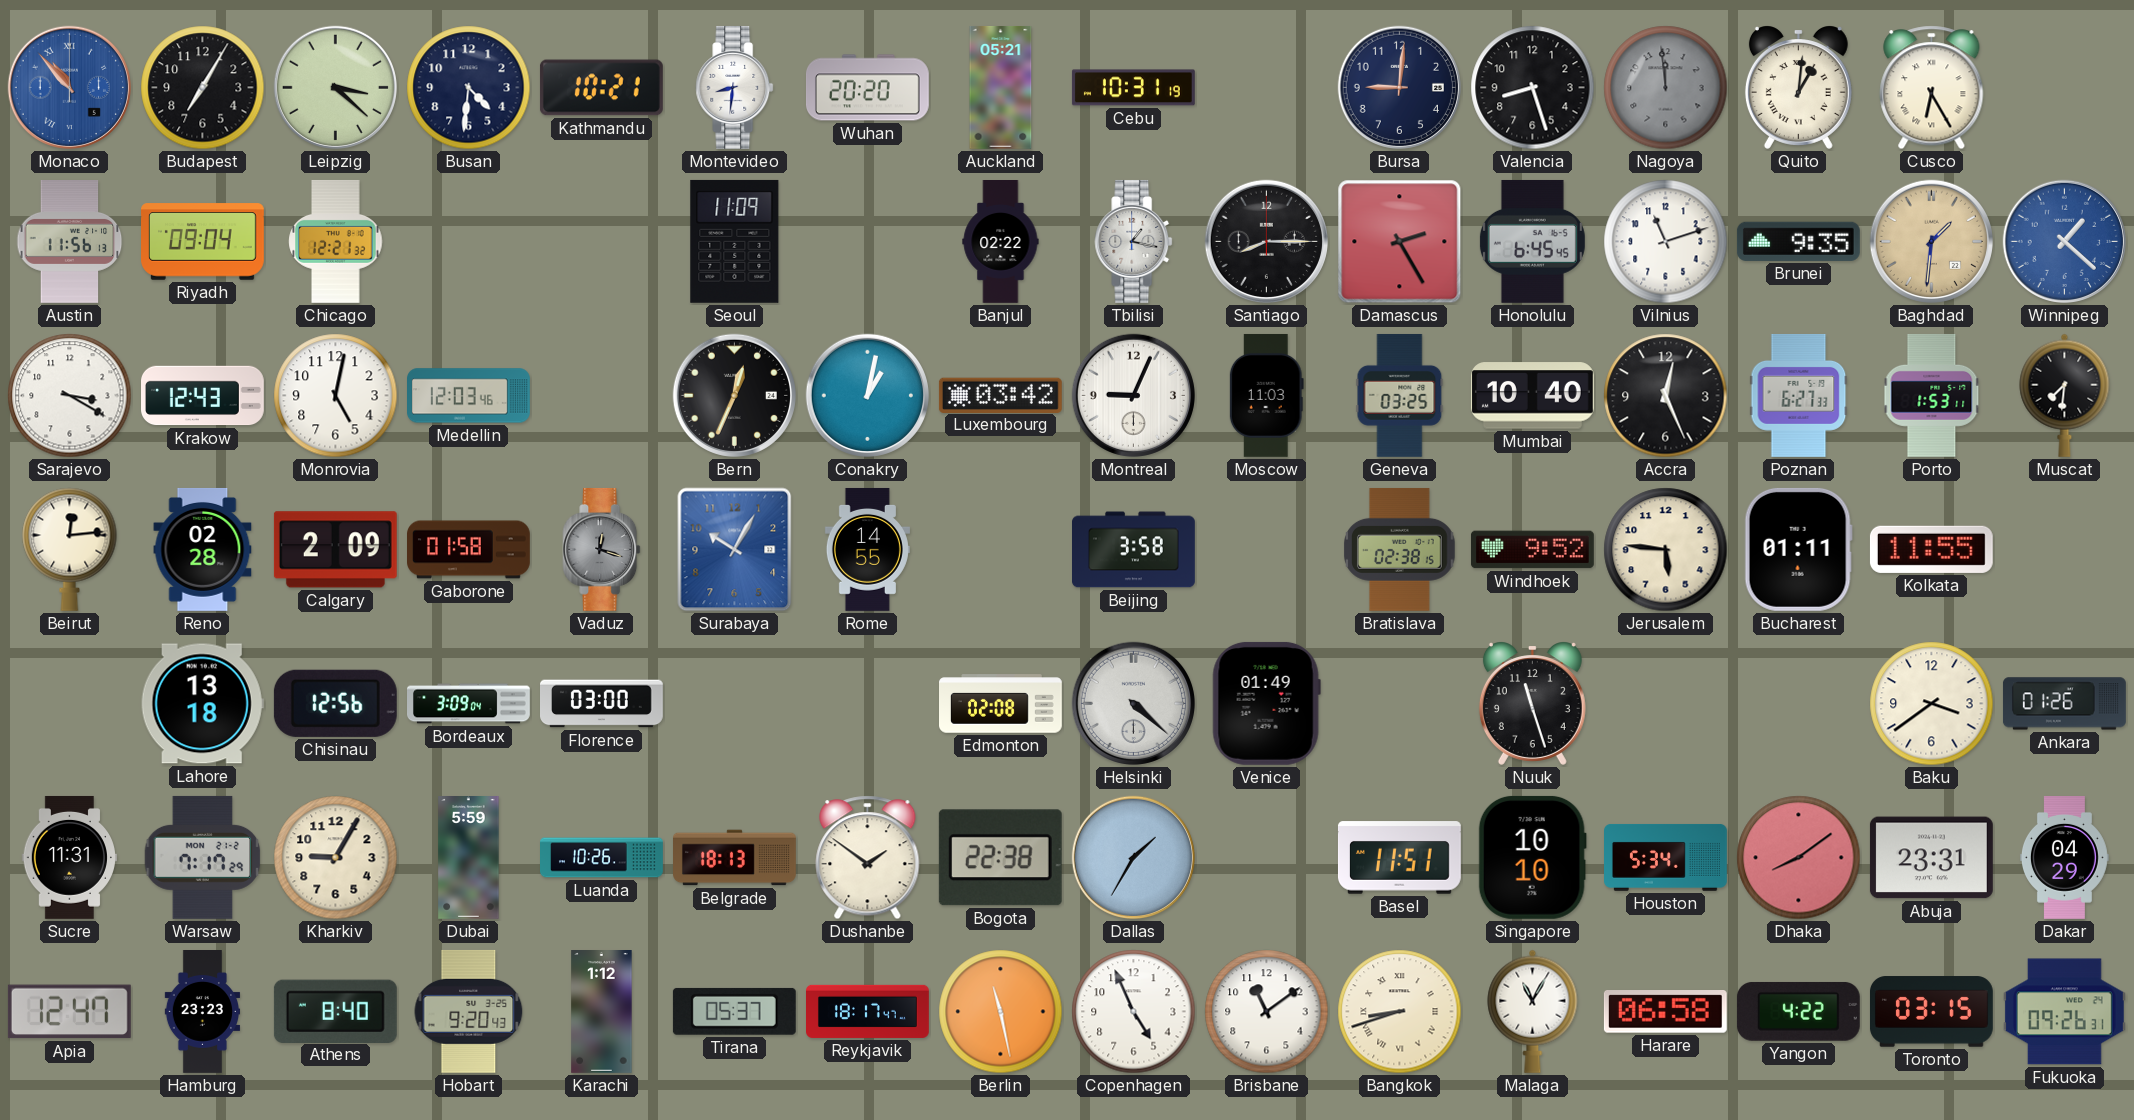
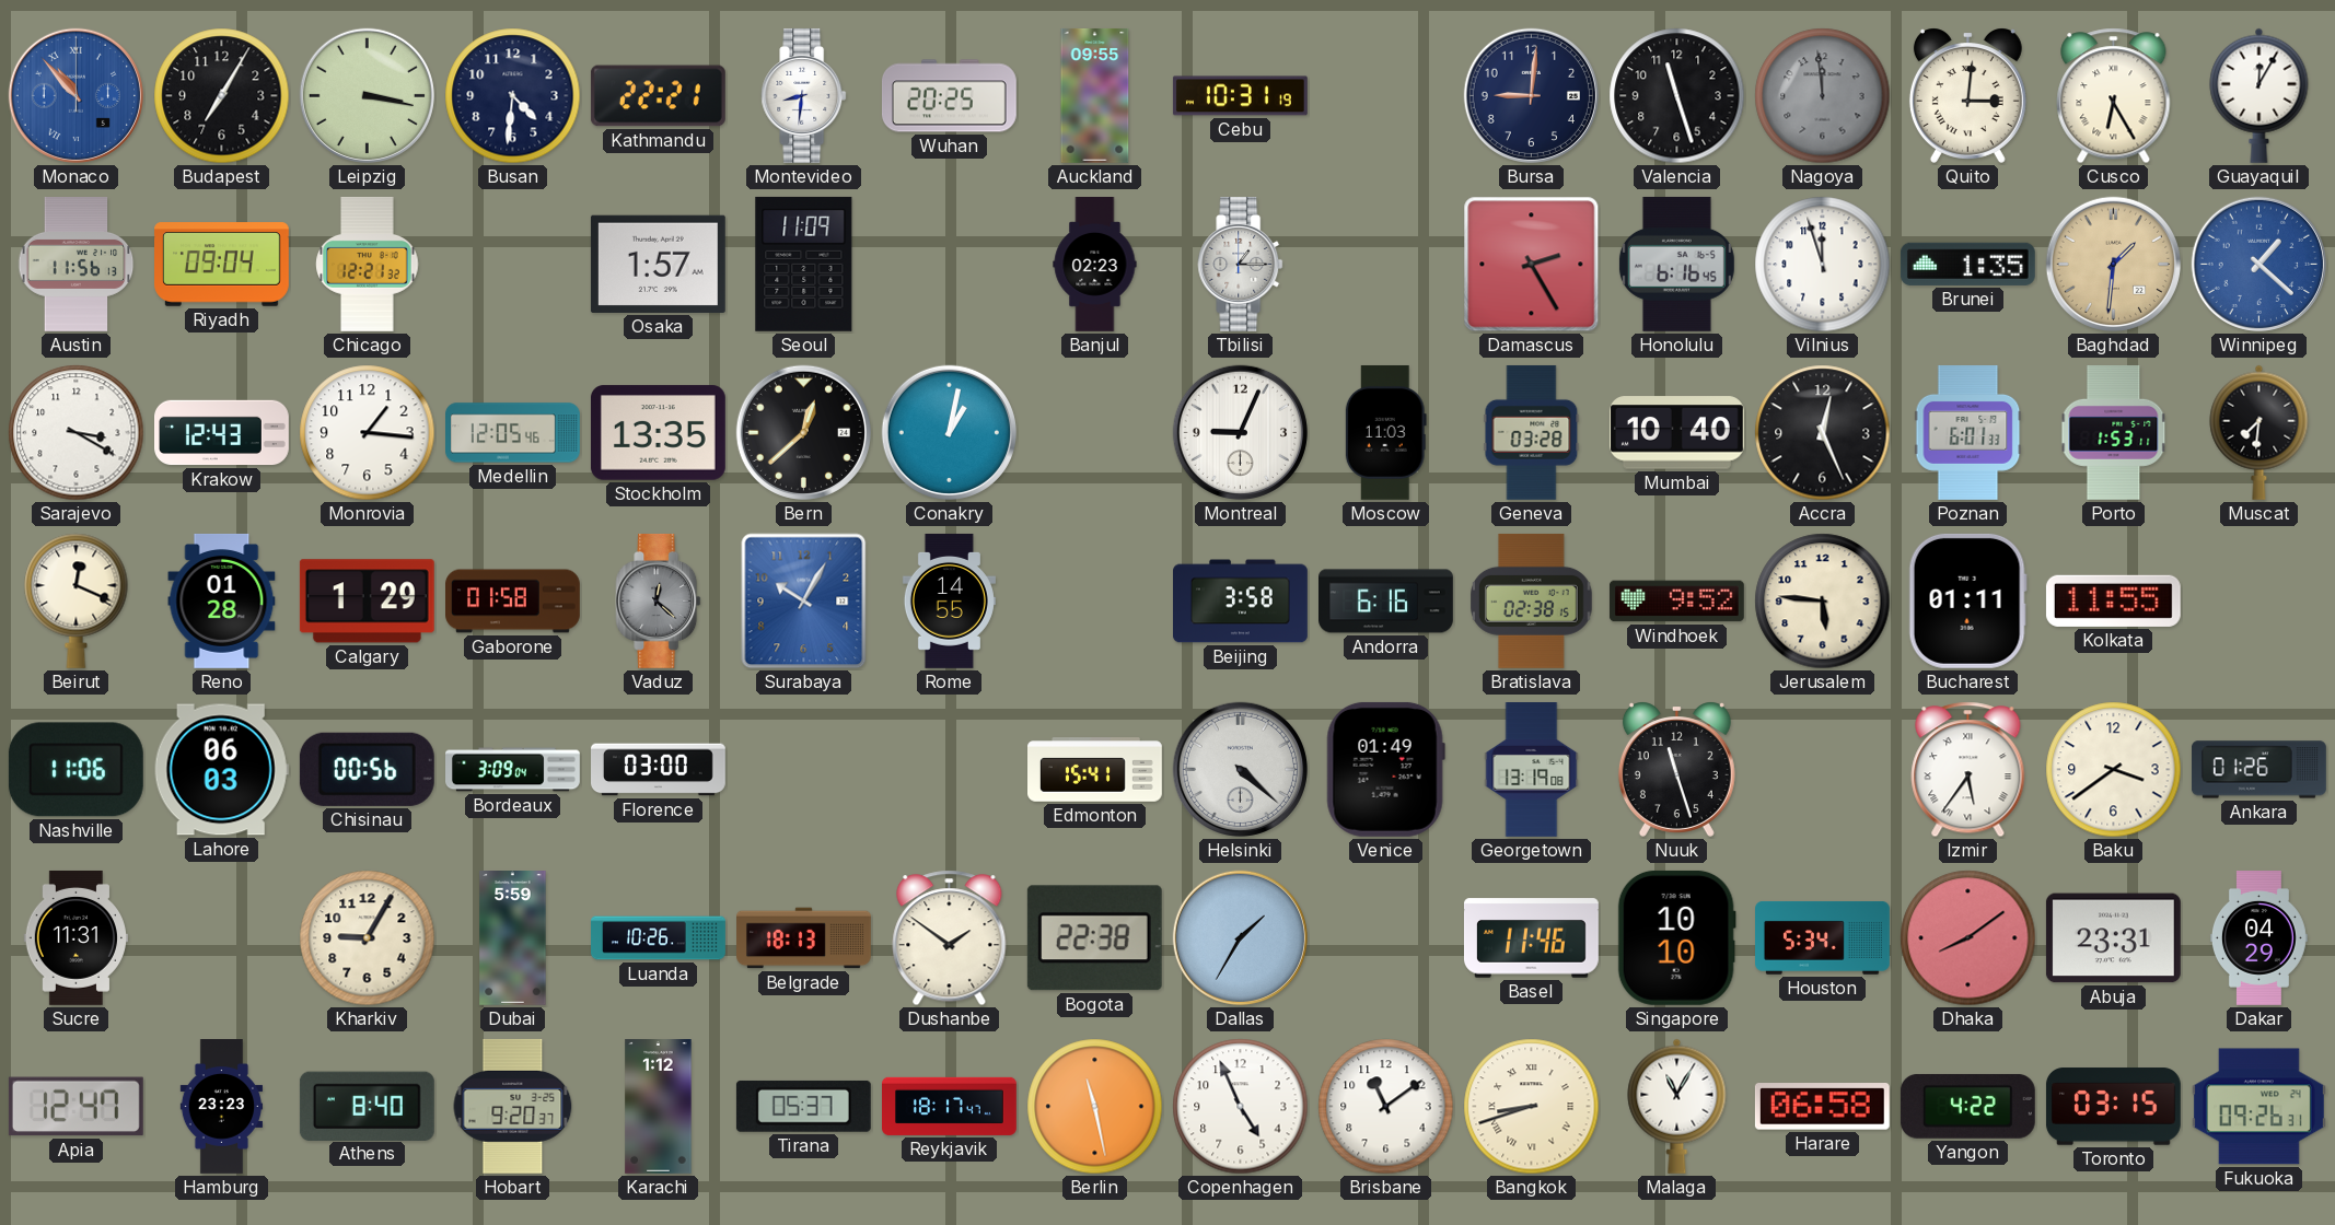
Leipzig: 3:22 -> 3:17
Kathmandu: 10:21 -> 22:21
Wuhan: 20:20 -> 20:25
Auckland: 05:21 -> 09:55
Valencia: 8:27 -> 11:27
Quito: 1:01 -> 3:01
Guayaquil: none -> 12:05
Osaka: none -> 1:57
Banjul: 02:22 -> 02:23
Tbilisi: 1:17 -> 1:15
Santiago: 8:15 -> none
Honolulu: 6:45 -> 6:16
Vilnius: 11:12 -> 11:57
Brunei: 9:35 -> 1:35
Monrovia: 5:02 -> 1:16
Medellin: 12:03 -> 12:05
Stockholm: none -> 13:35
Bern: 12:34 -> 12:38
Luxembourg: 03:42 -> none
Geneva: 03:25 -> 03:28
Poznan: 6:27 -> 6:01
Beirut: 12:14 -> 12:19
Reno: 02:28 -> 01:28
Calgary: 2:09 -> 1:29
Vaduz: 12:18 -> 12:22
Andorra: none -> 6:16
Nashville: none -> 11:06
Lahore: 13:18 -> 06:03
Chisinau: 12:56 -> 00:56
Edmonton: 02:08 -> 15:41
Georgetown: none -> 13:19
Izmir: none -> 5:36
Warsaw: 7:17 -> none
Basel: 11:51 -> 11:46
Hobart: 9:20:43 -> 9:20:37
